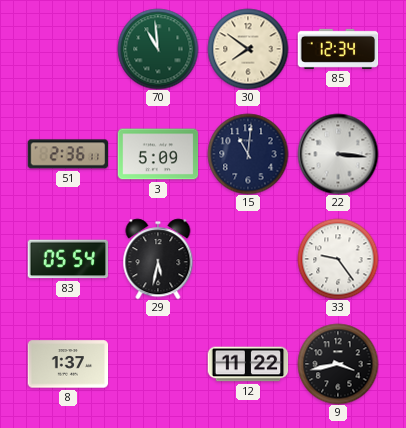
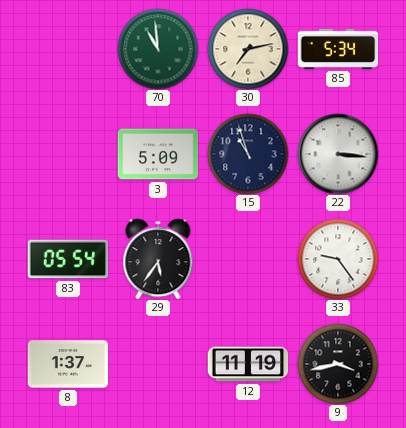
30: 7:51 -> 7:13
85: 12:34 -> 5:34
51: 2:36 -> none
15: 11:01 -> 10:57
29: 5:32 -> 5:36
12: 11:22 -> 11:19
